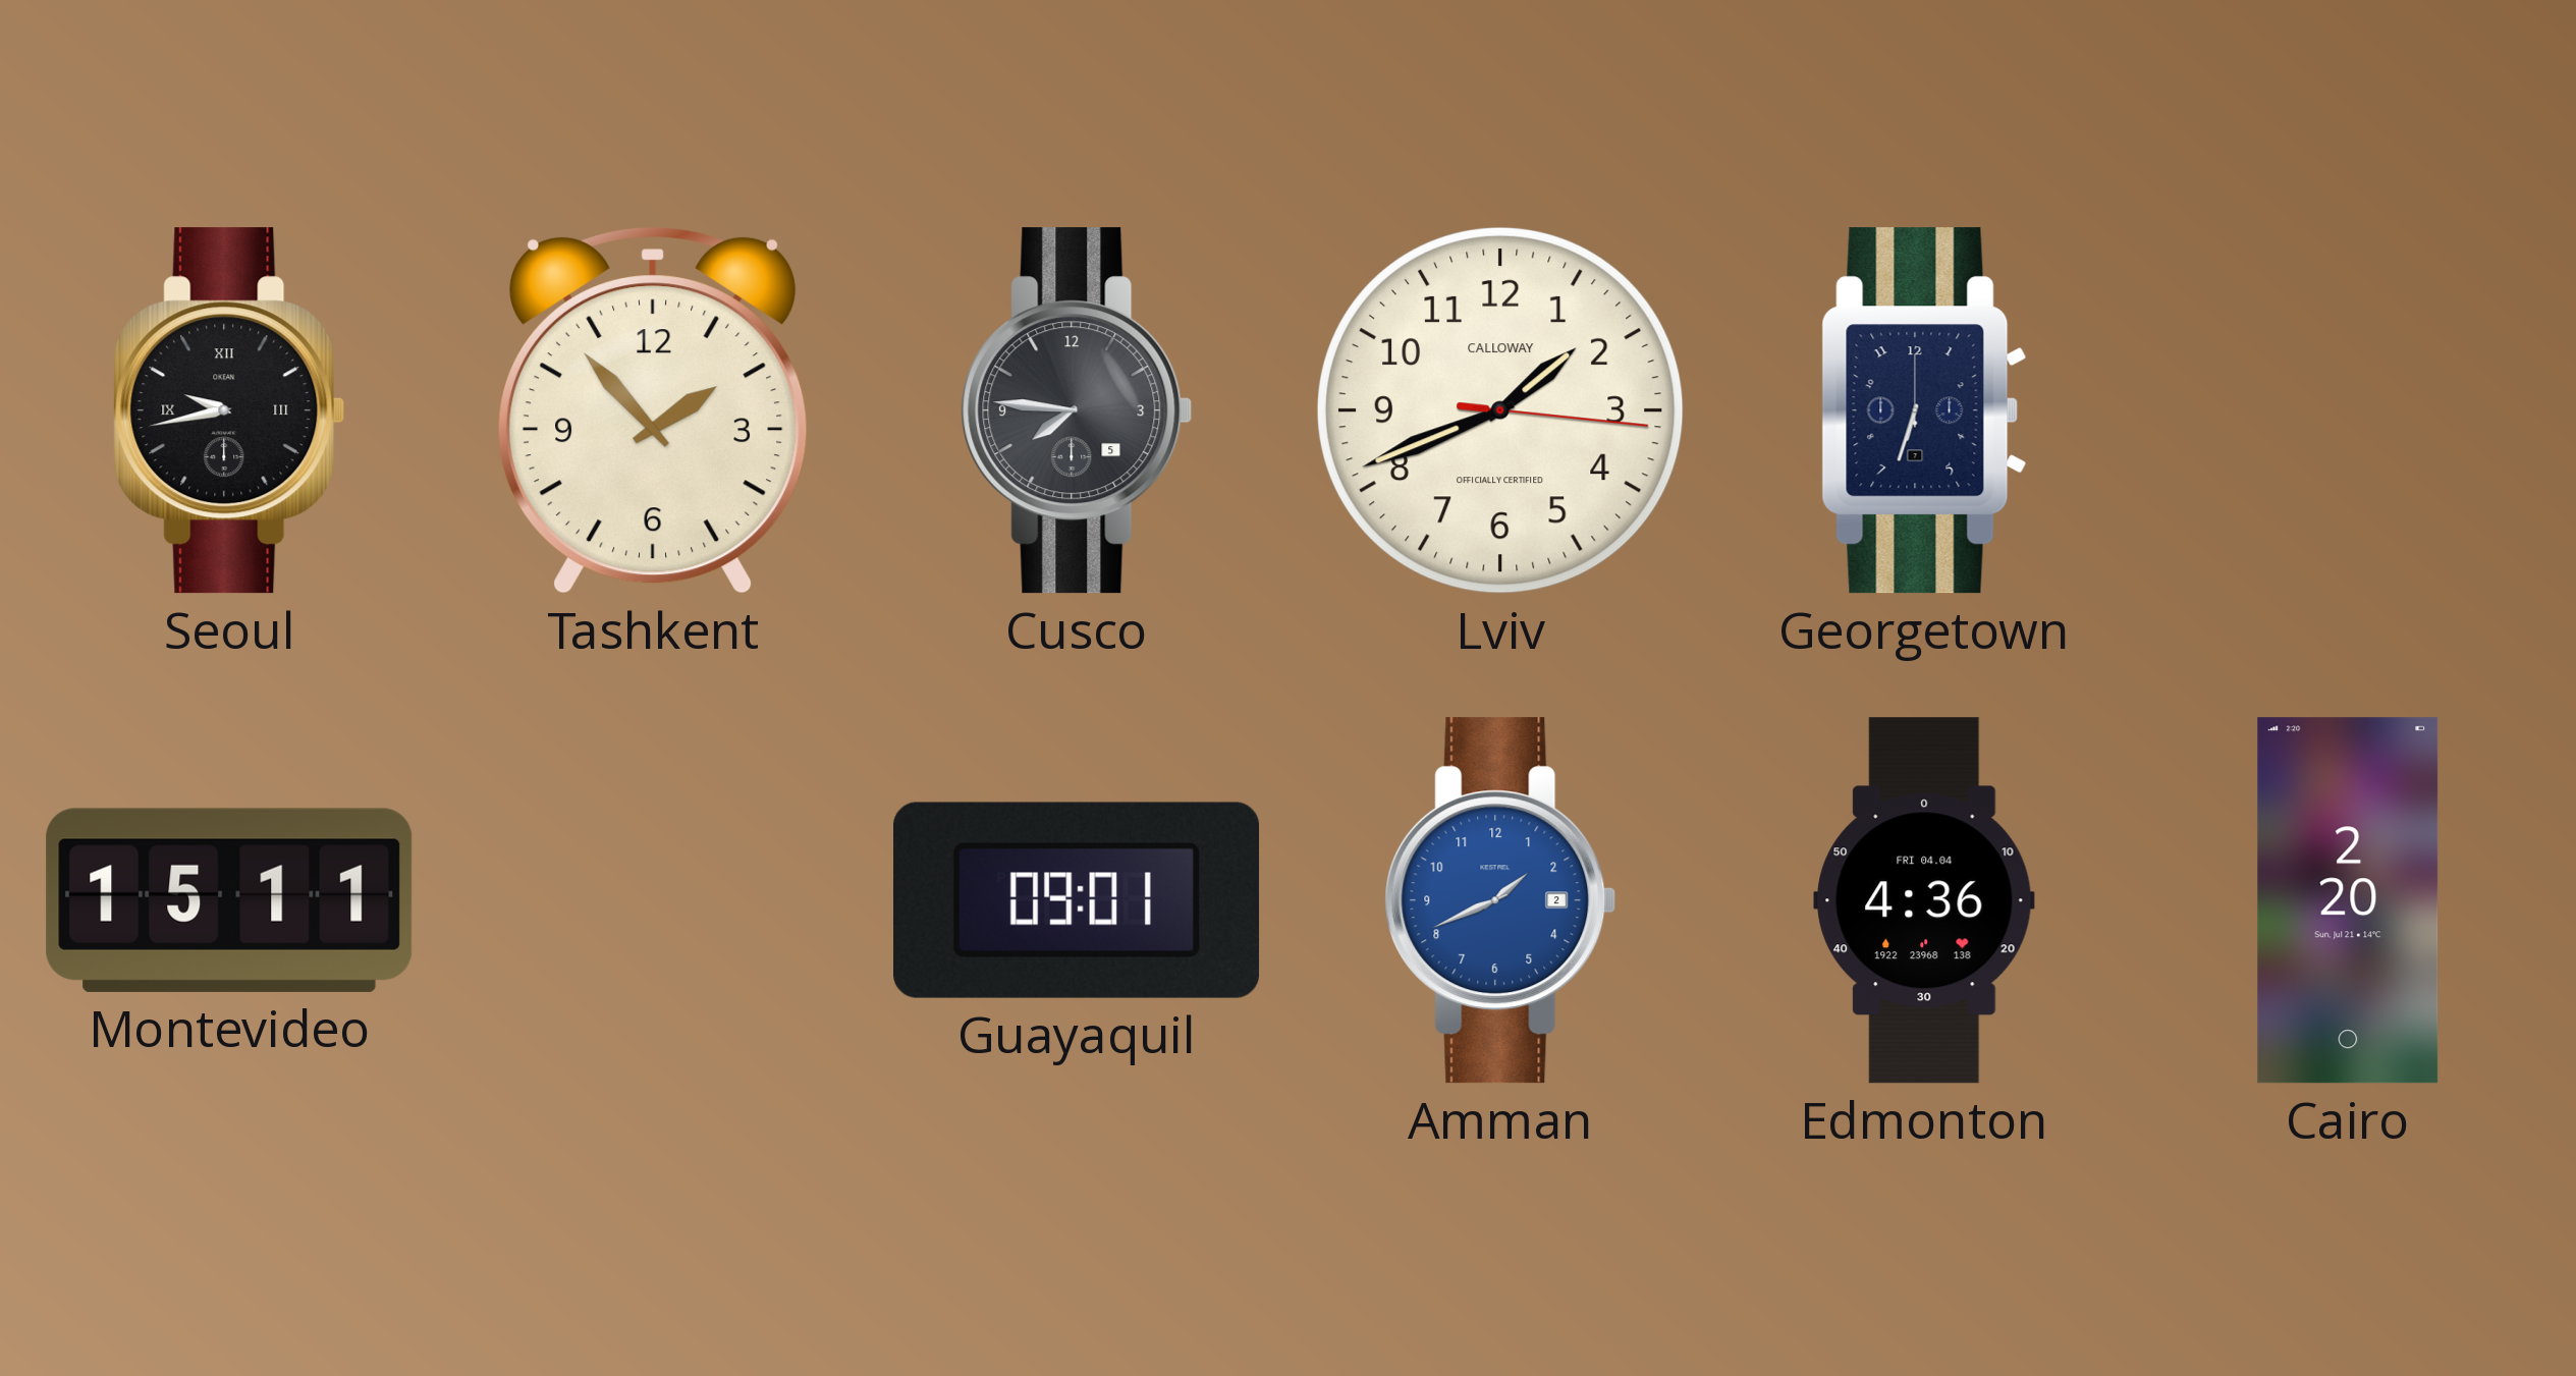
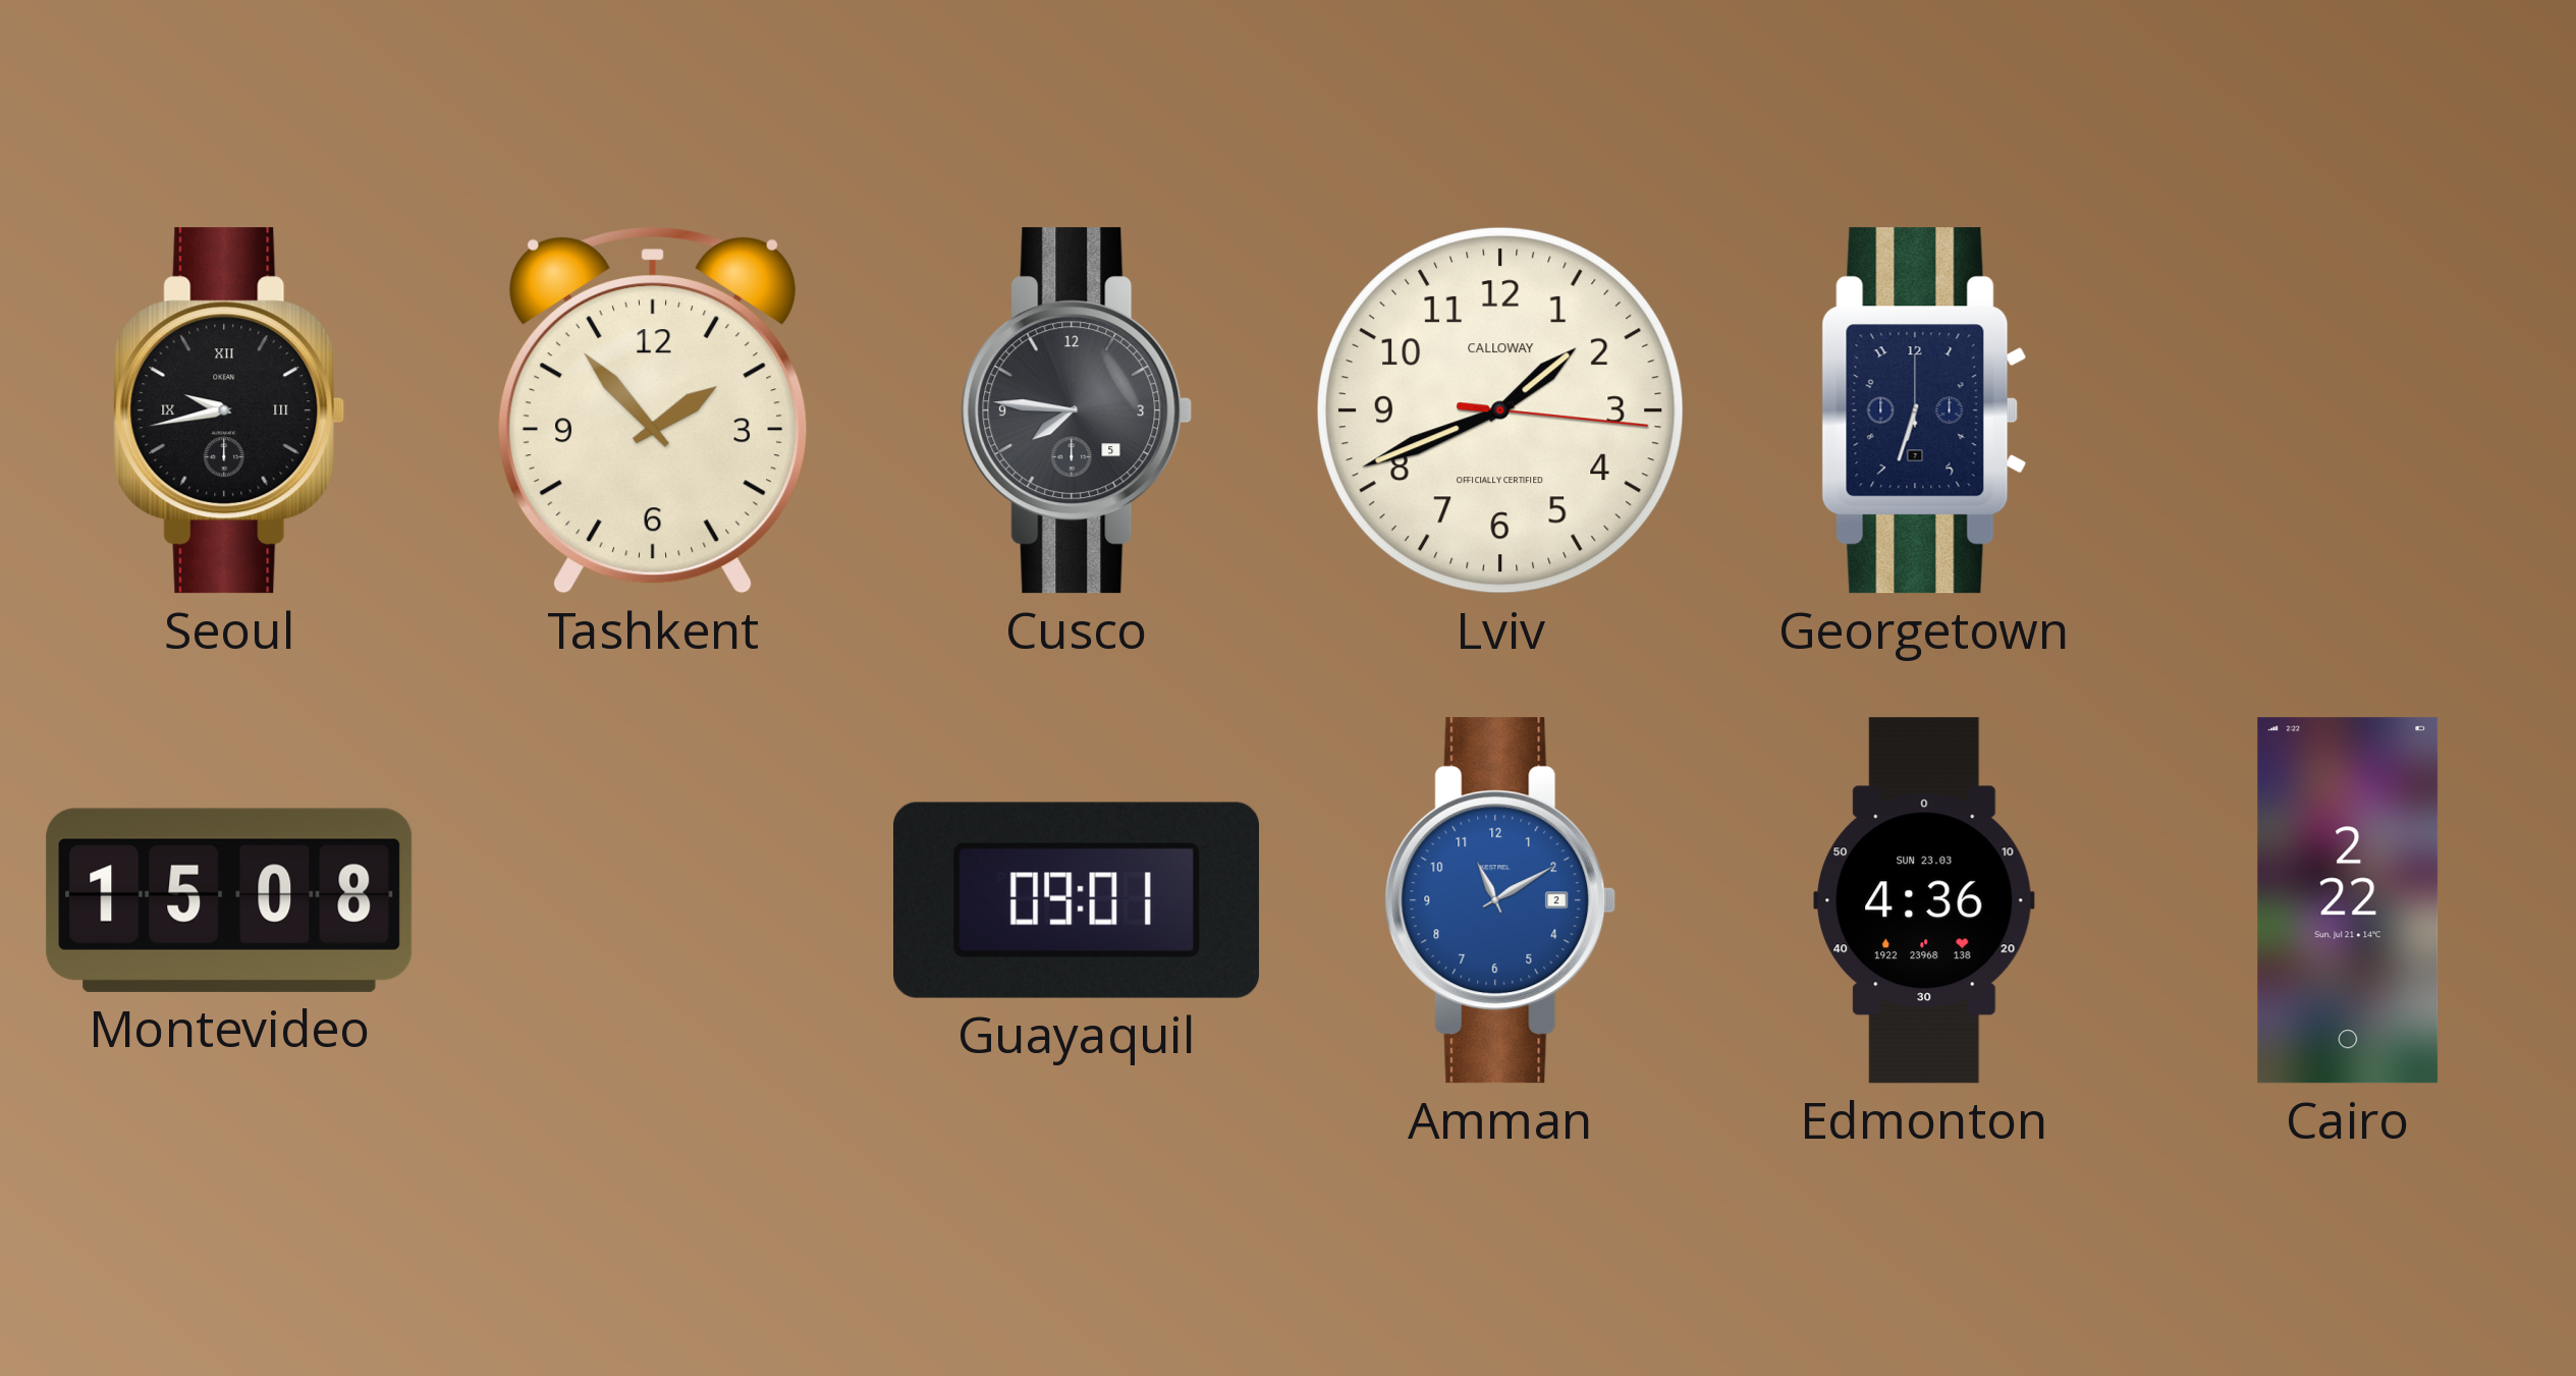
Montevideo: 15:11 -> 15:08
Amman: 1:41 -> 11:10
Edmonton date: FRI 04.04 -> SUN 23.03
Cairo: 2:20 -> 2:22
